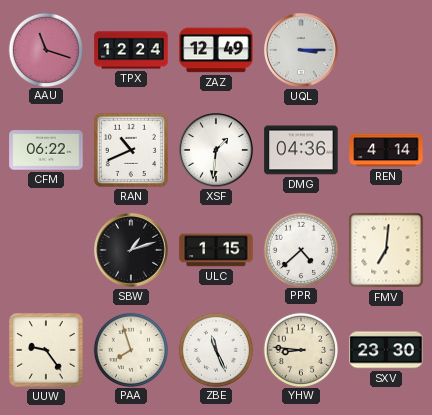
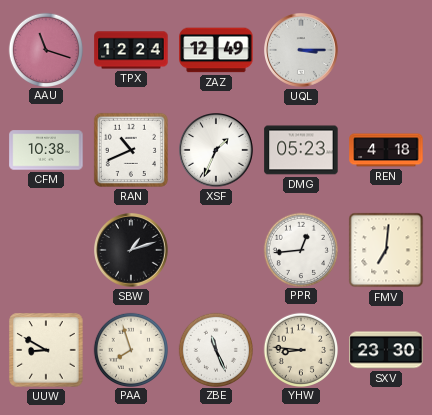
CFM: 06:22 -> 10:38
XSF: 1:31 -> 1:34
DMG: 04:36 -> 05:23
REN: 4:14 -> 4:18
ULC: 1:15 -> none
PPR: 4:38 -> 12:44
UUW: 9:24 -> 8:50
